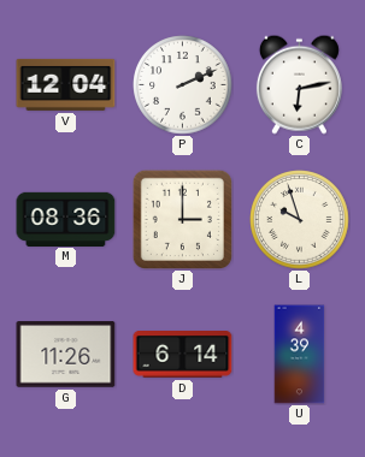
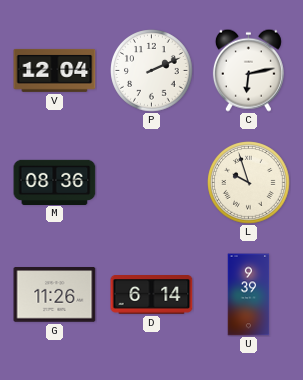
J: 3:00 -> none
U: 4:39 -> 9:39
